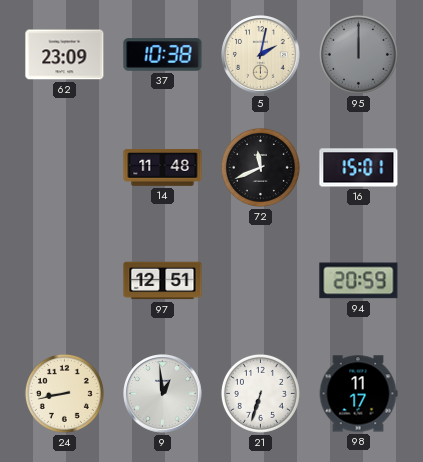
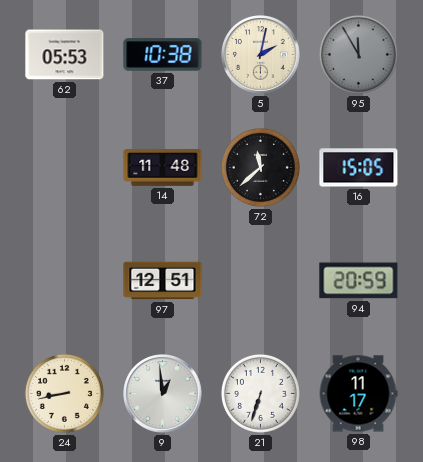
62: 23:09 -> 05:53
95: 12:00 -> 11:55
72: 11:41 -> 11:38
16: 15:01 -> 15:05
